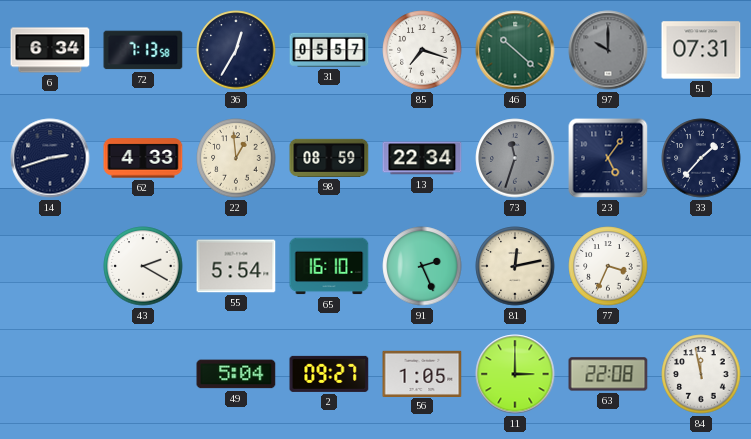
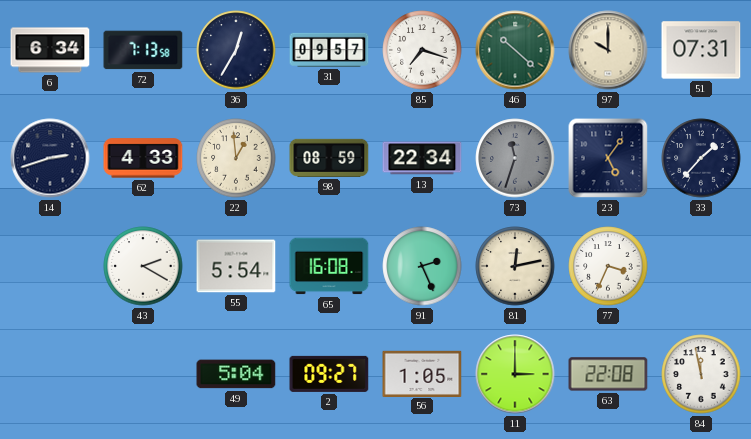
31: 05:57 -> 09:57
97 dial: grey -> cream
65: 16:10 -> 16:08
